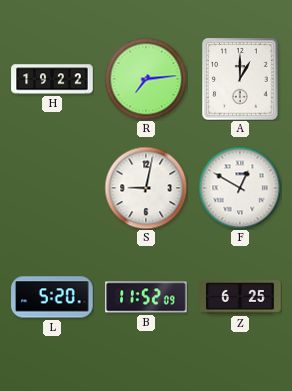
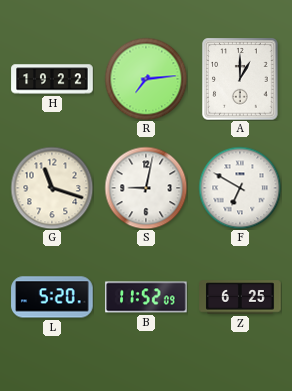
G: none -> 11:18
F: 12:50 -> 6:50
